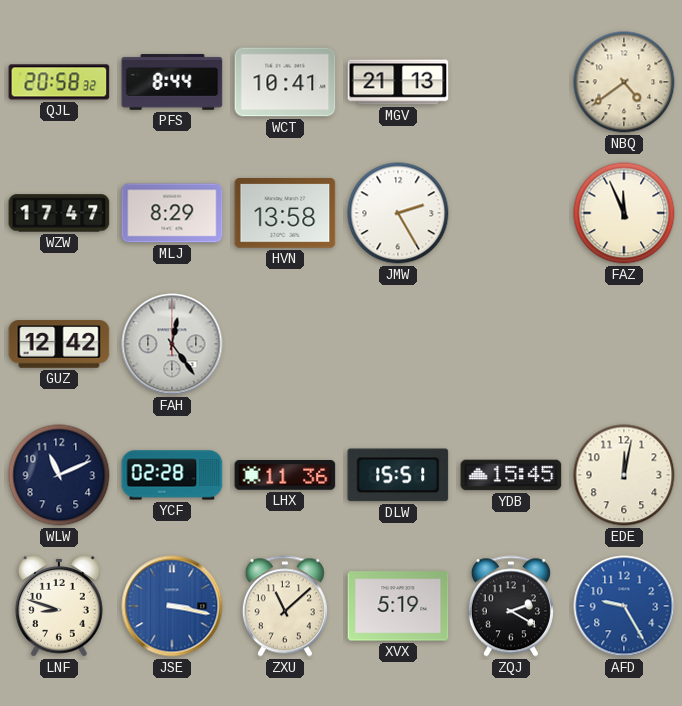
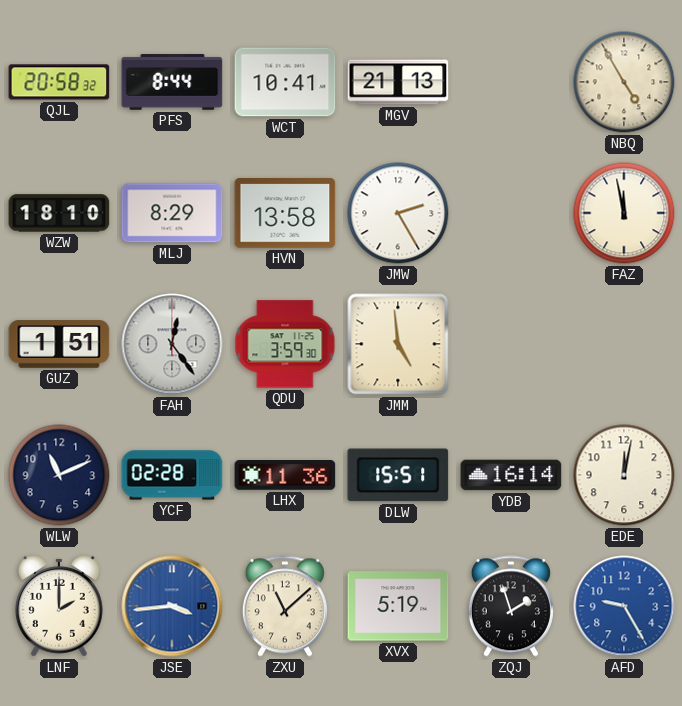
NBQ: 4:39 -> 4:55
WZW: 17:47 -> 18:10
FAZ: 11:56 -> 11:58
GUZ: 12:42 -> 1:51
QDU: none -> 3:59
JMM: none -> 4:59
YDB: 15:45 -> 16:14
LNF: 8:48 -> 2:00
JSE: 3:17 -> 3:44
ZQJ: 2:20 -> 1:57
